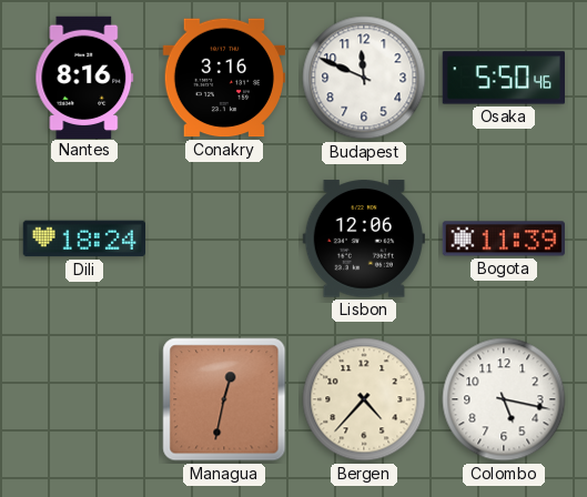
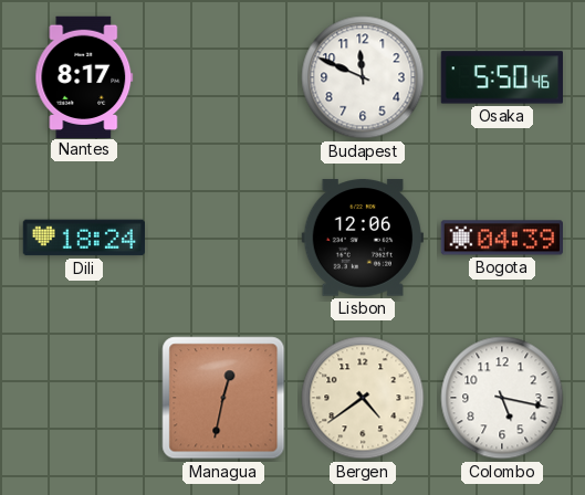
Nantes: 8:16 -> 8:17
Conakry: 3:16 -> none
Bogota: 11:39 -> 04:39
Bergen: 4:37 -> 4:39
